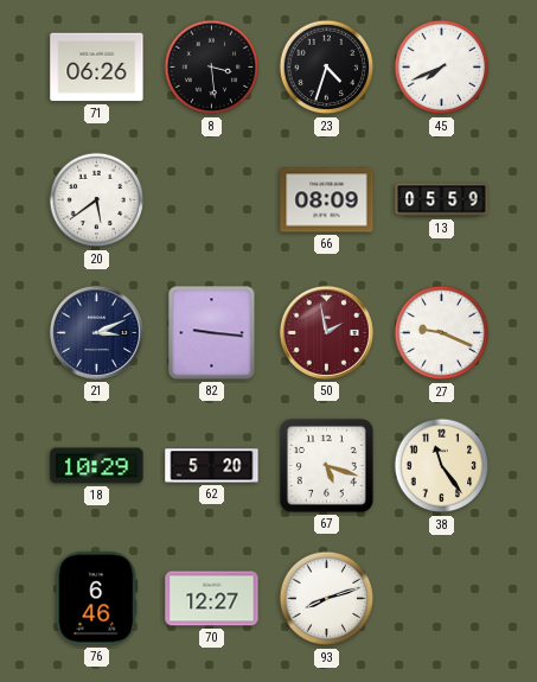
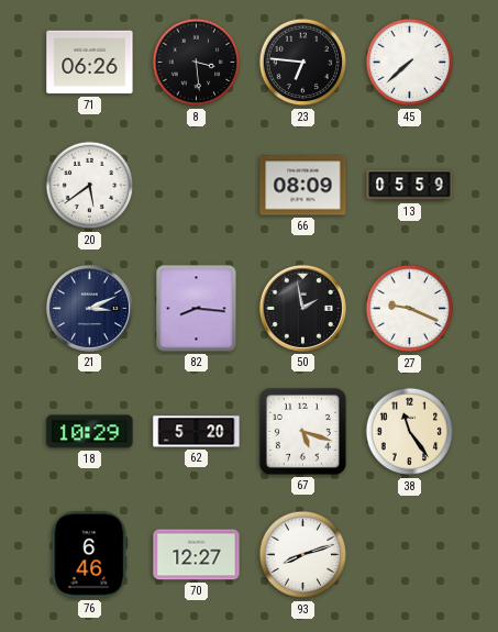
23: 4:33 -> 6:46
45: 7:41 -> 7:38
82: 9:16 -> 8:16
50 dial: burgundy -> black
